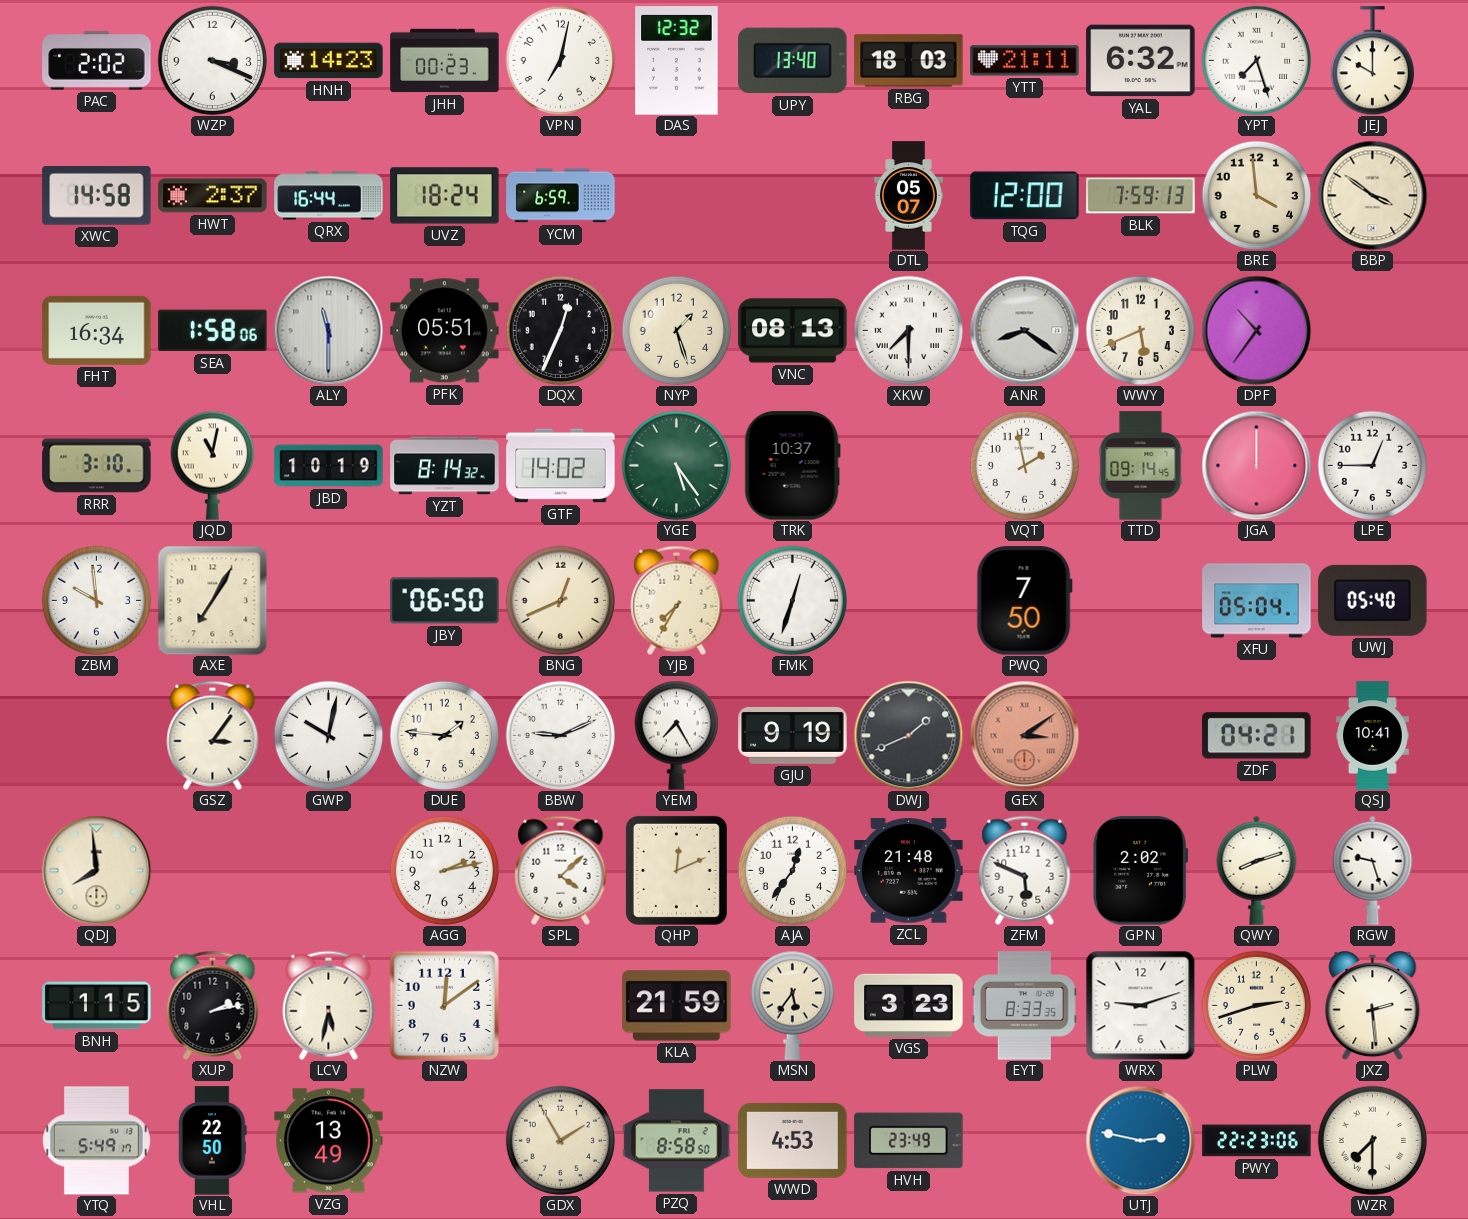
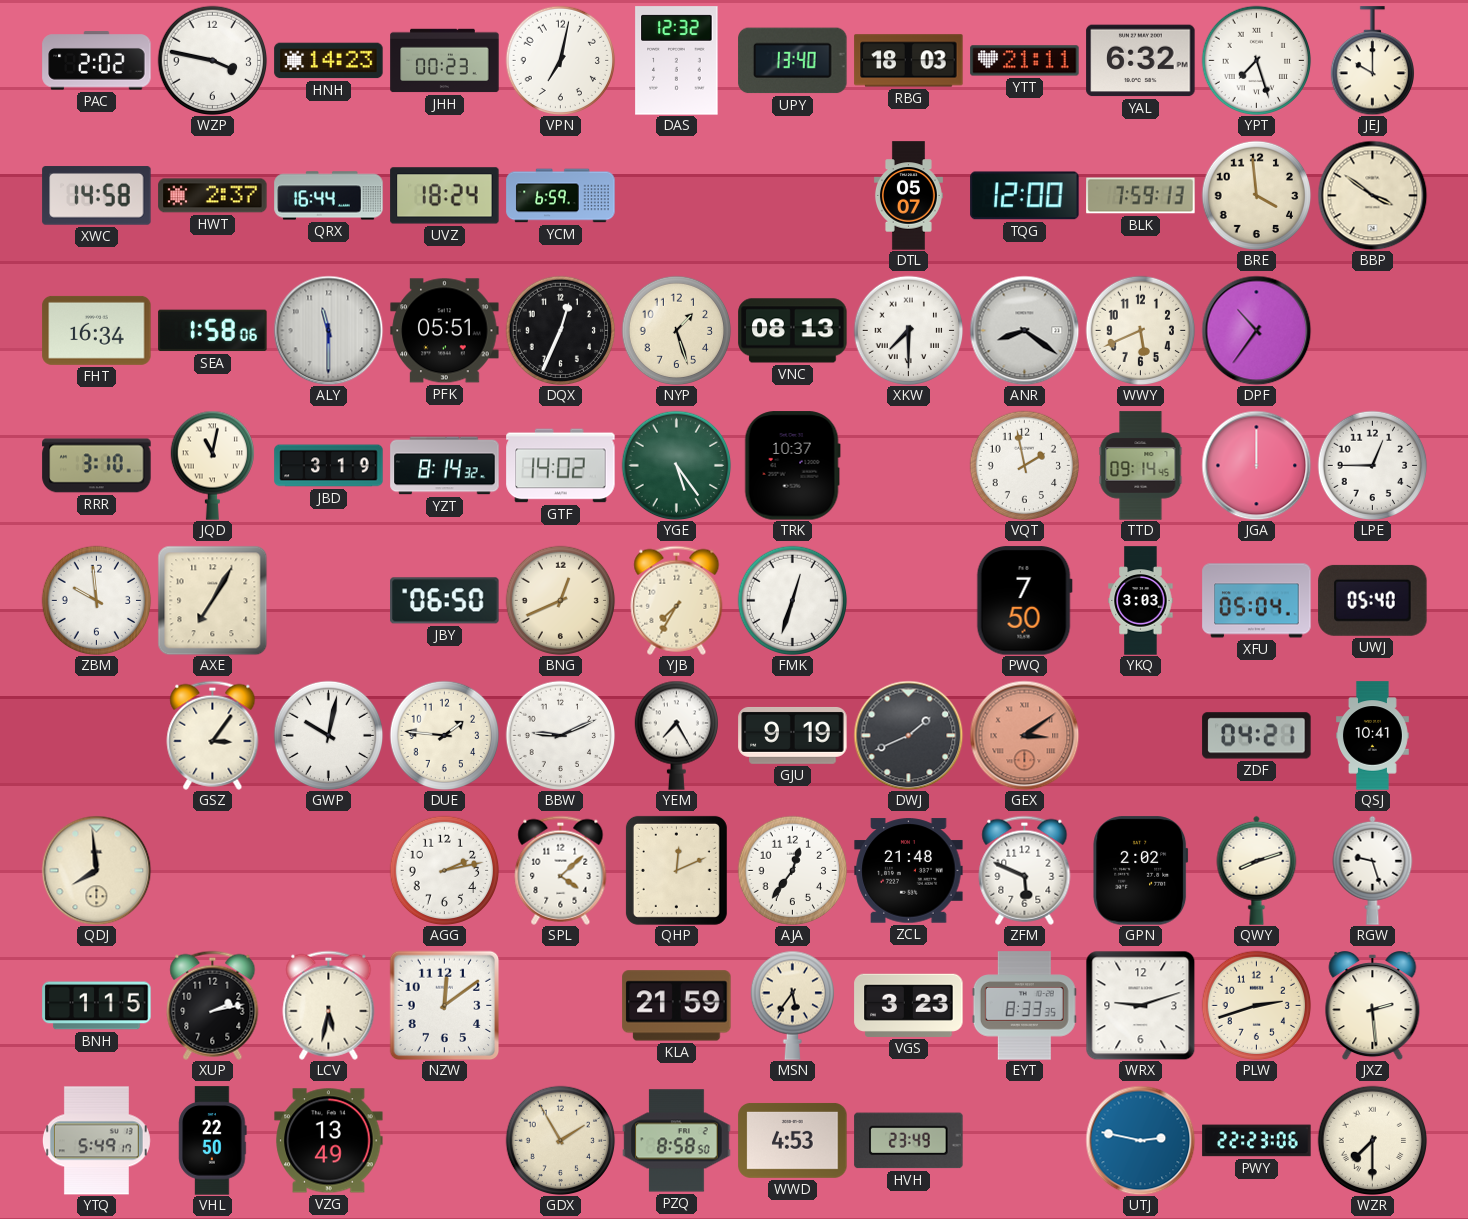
WZP: 3:19 -> 3:47
JBD: 10:19 -> 3:19
YKQ: none -> 3:03
